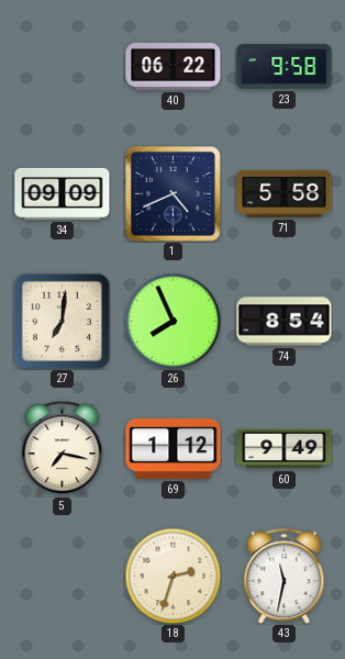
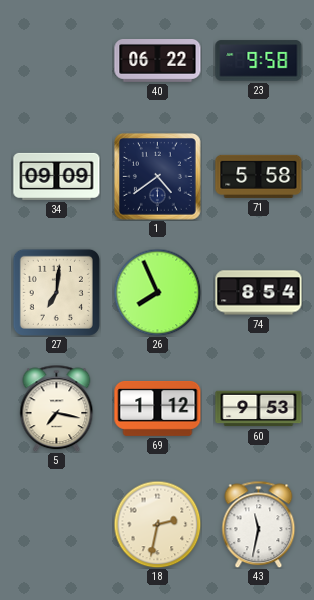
1: 4:41 -> 4:39
60: 9:49 -> 9:53
18: 2:33 -> 2:32
